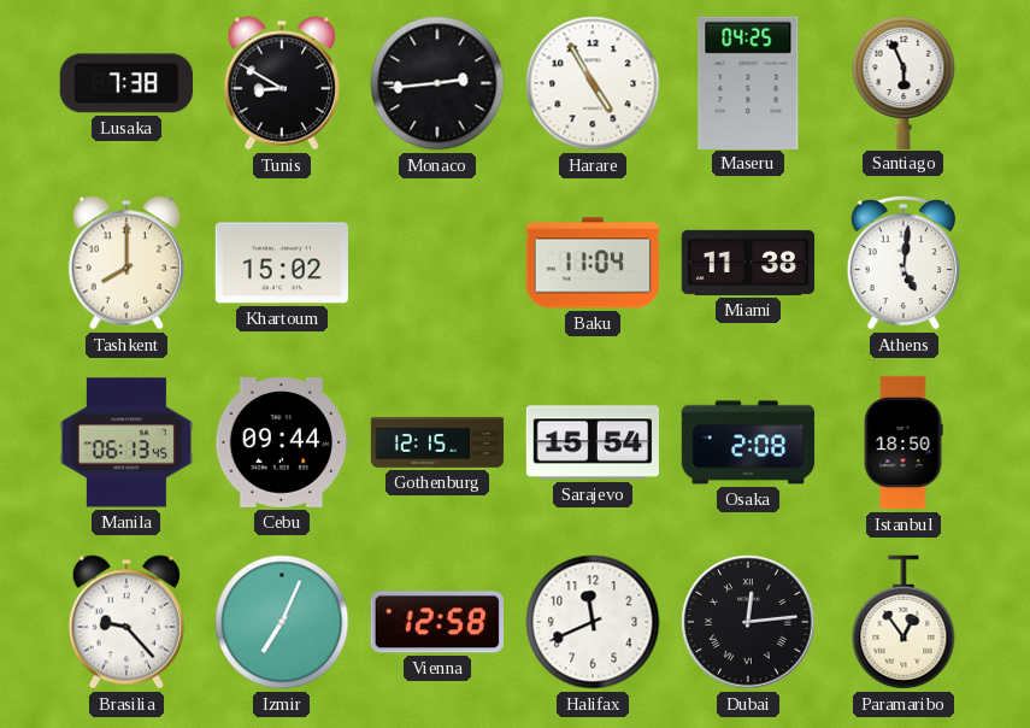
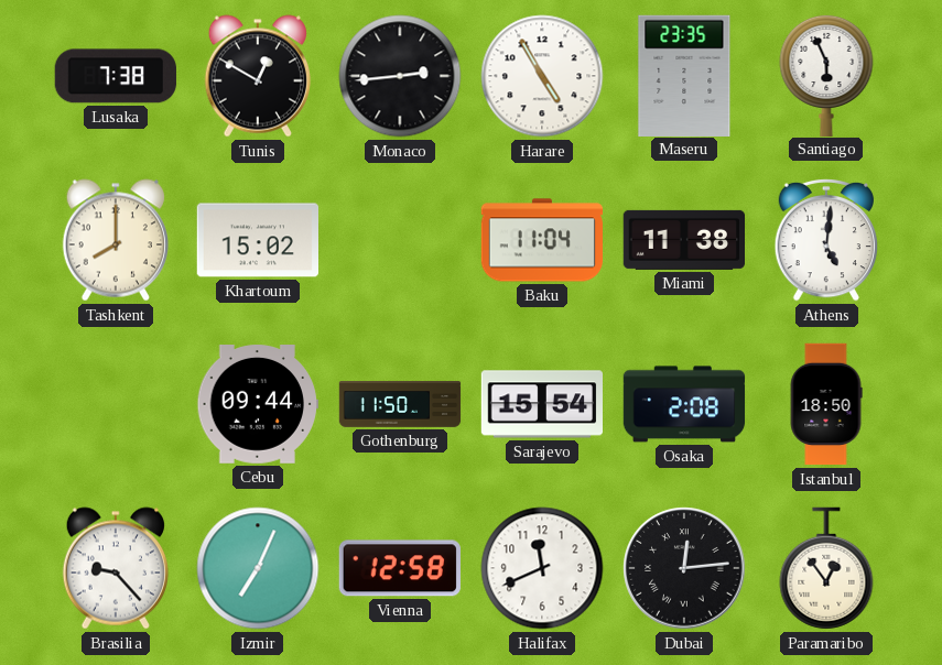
Tunis: 8:50 -> 12:50
Maseru: 04:25 -> 23:35
Manila: 06:13 -> none
Gothenburg: 12:15 -> 11:50
